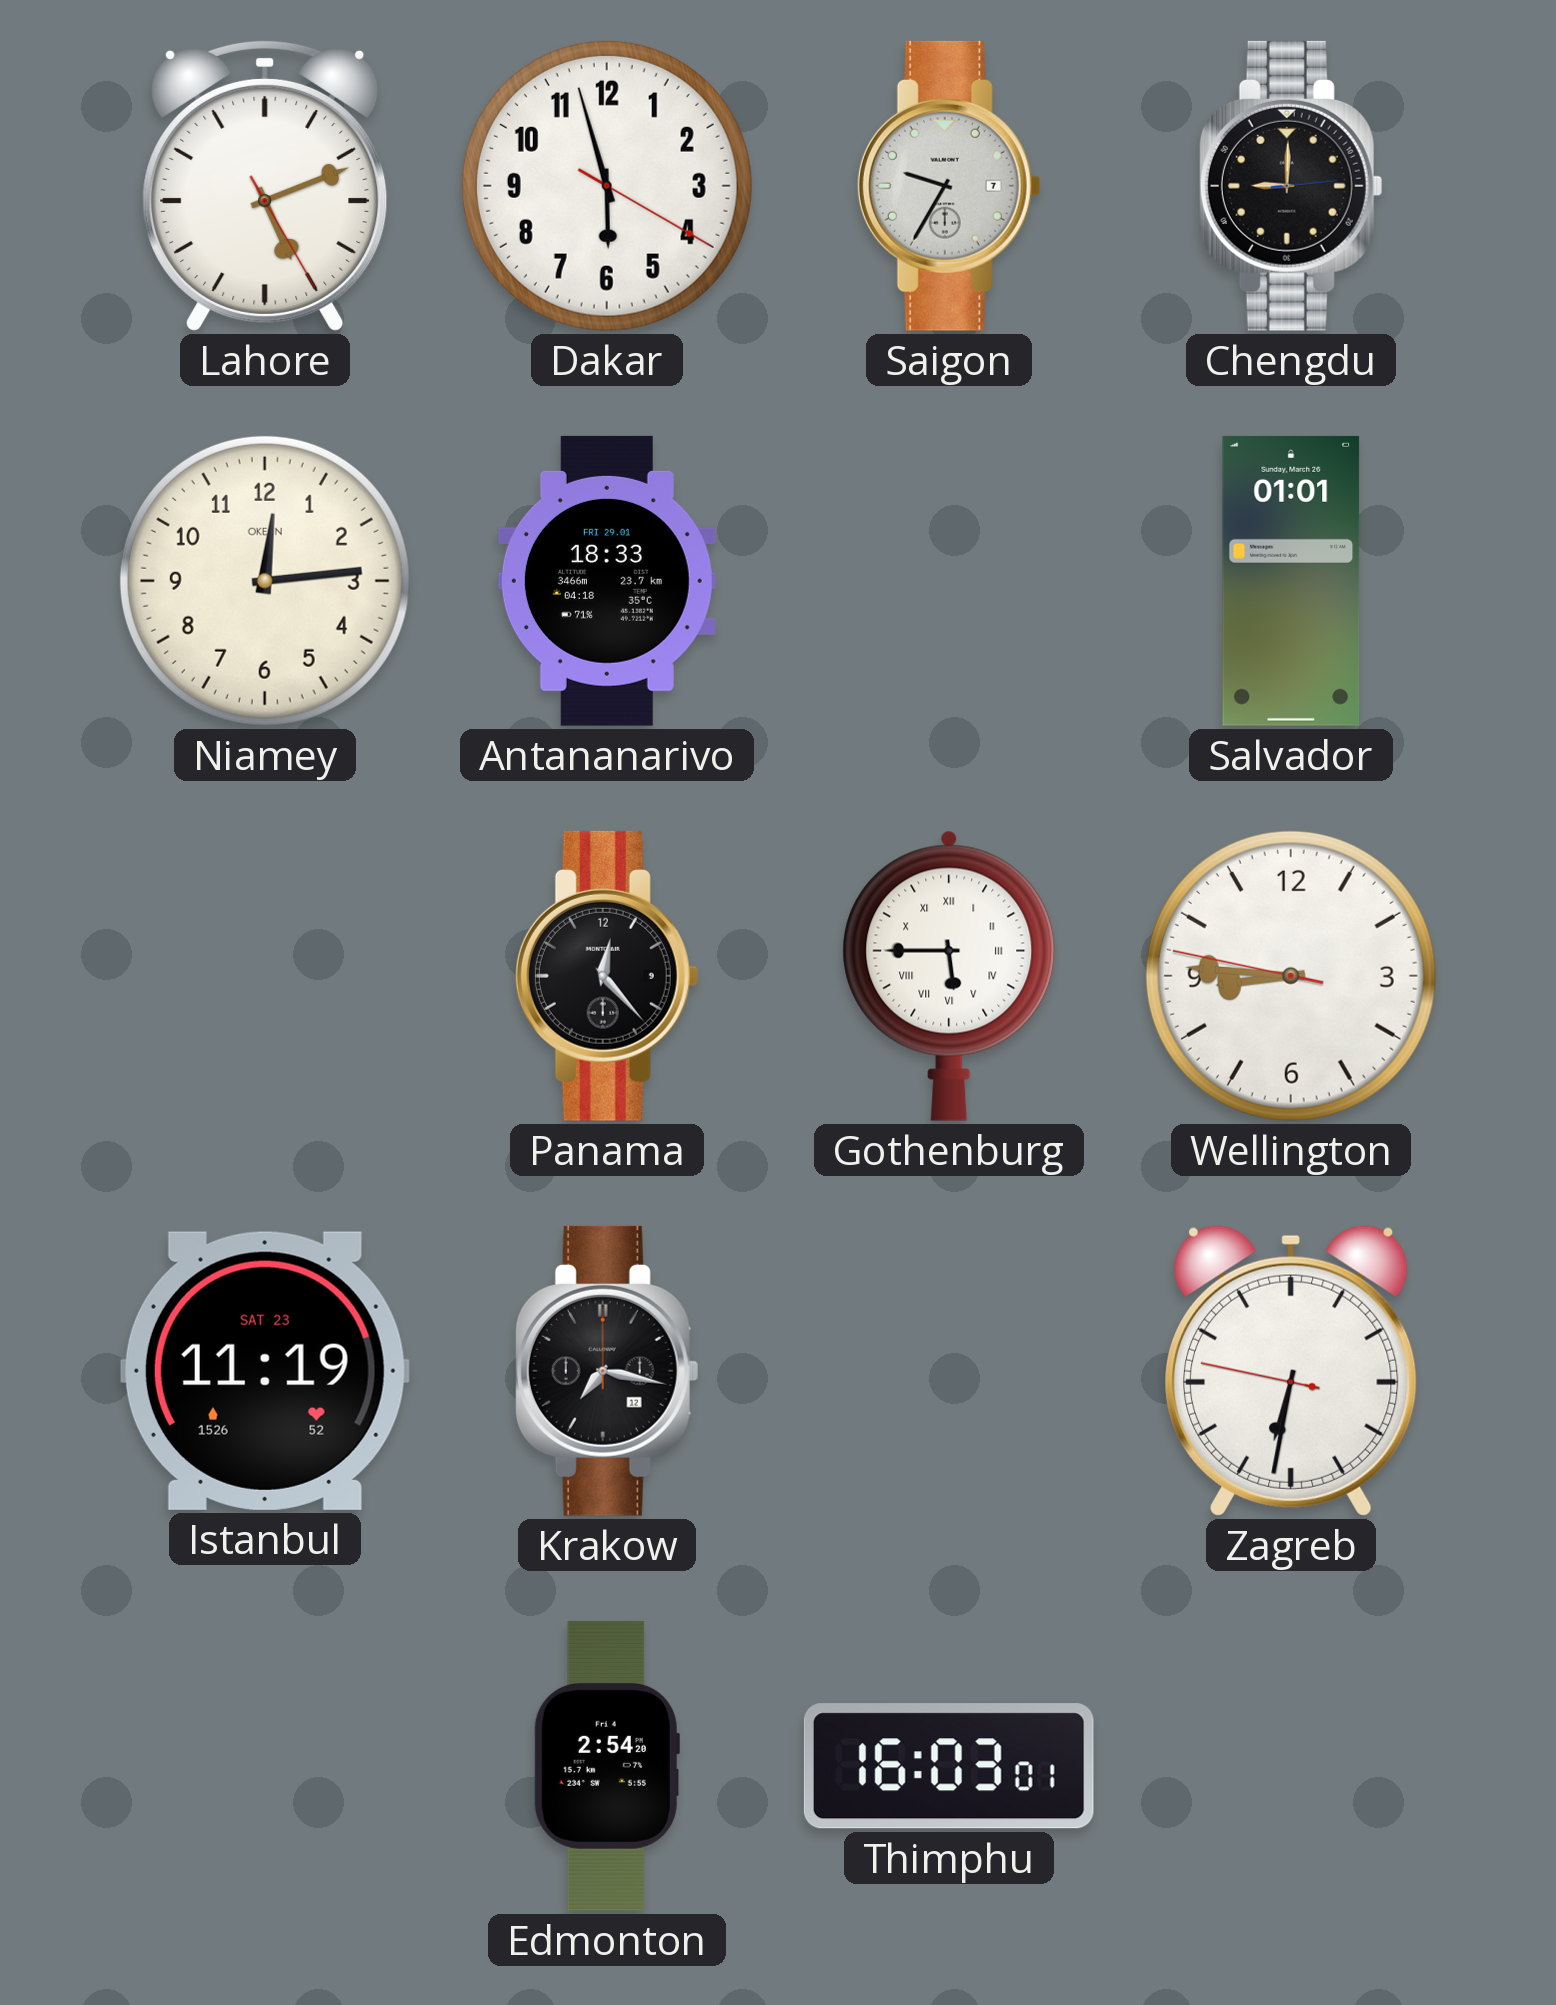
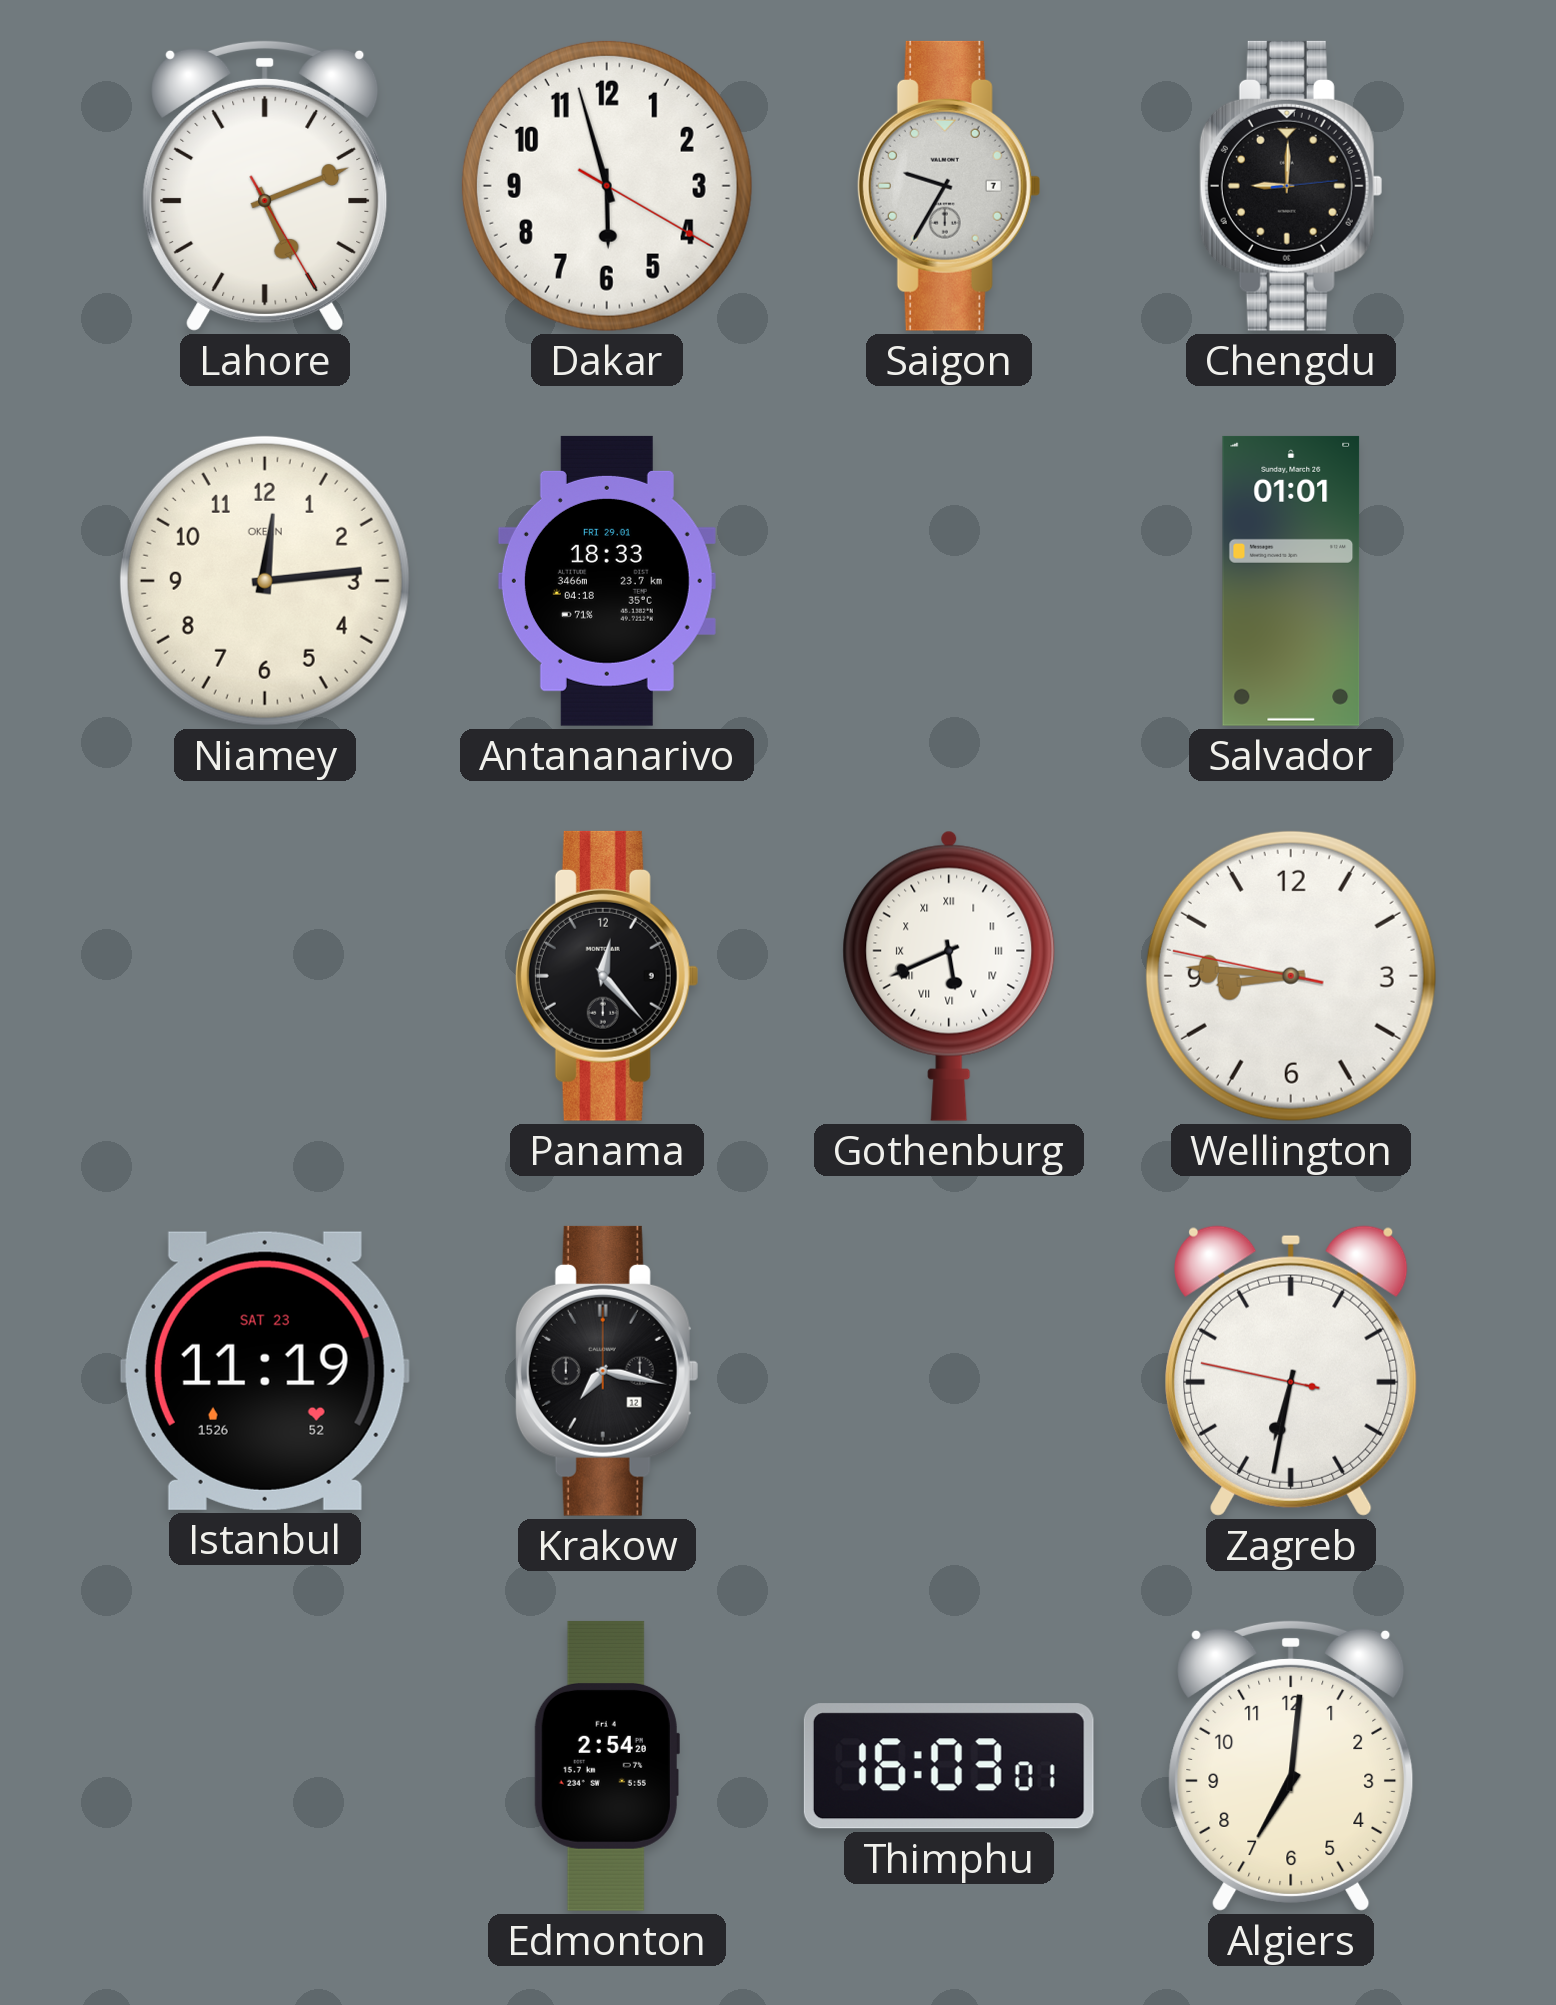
Gothenburg: 5:45 -> 5:41
Algiers: none -> 7:01
